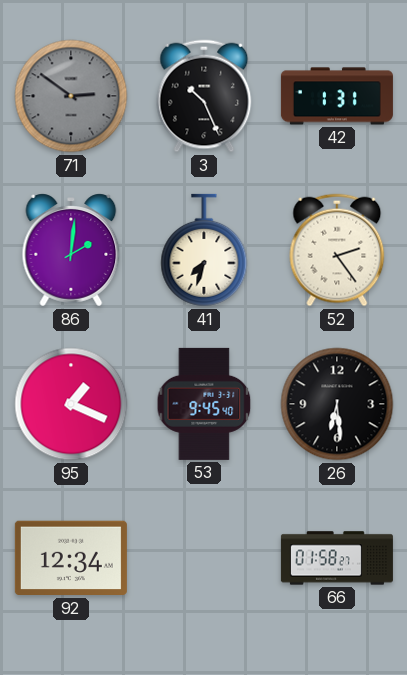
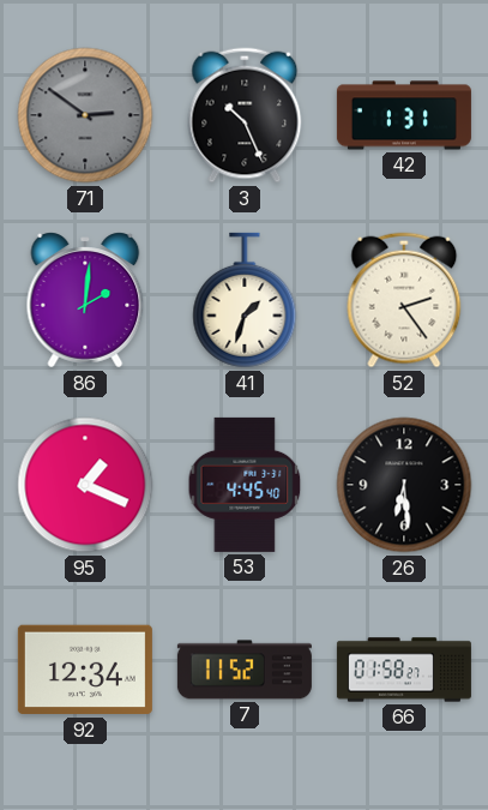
41: 7:33 -> 1:33
53: 9:45 -> 4:45
7: none -> 11:52
